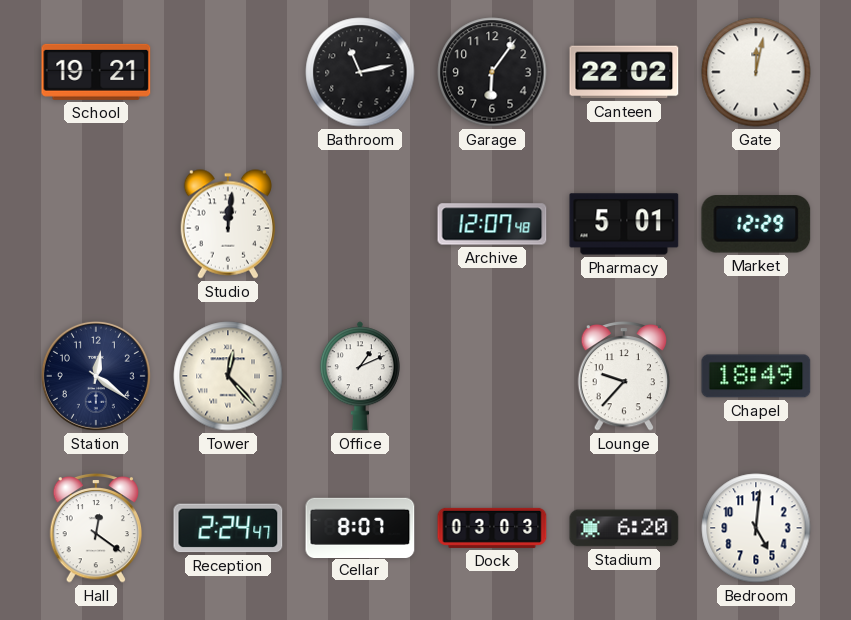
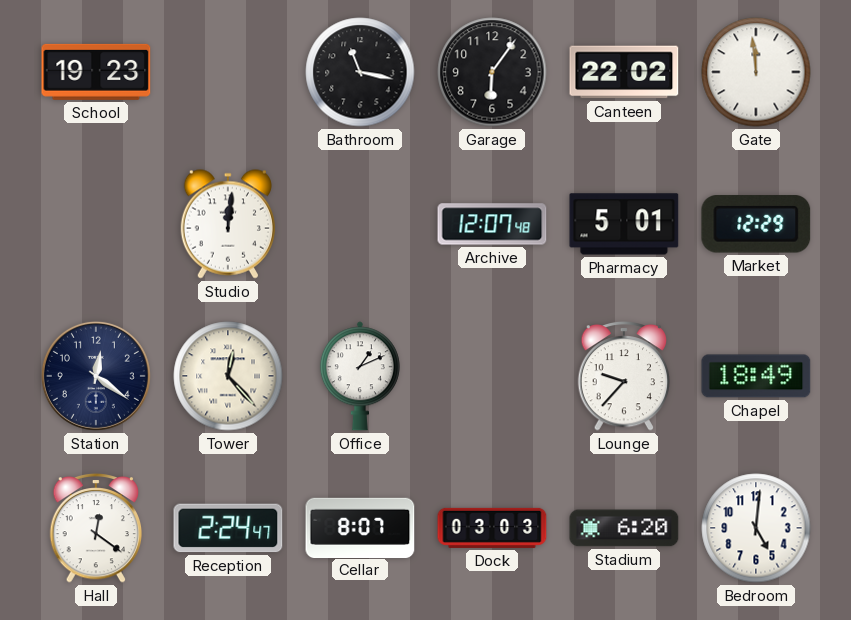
School: 19:21 -> 19:23
Bathroom: 11:13 -> 11:17
Gate: 12:02 -> 11:59
